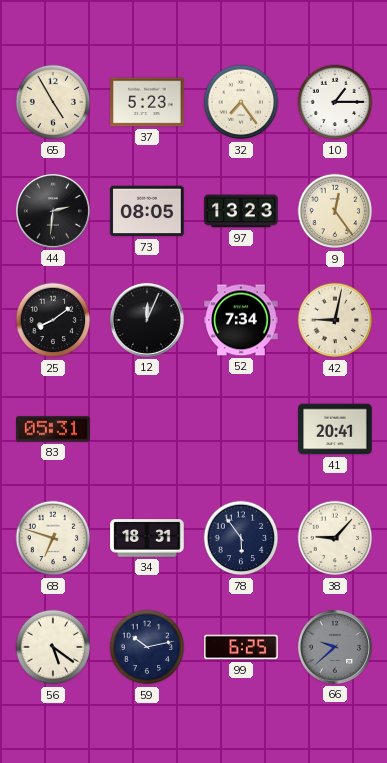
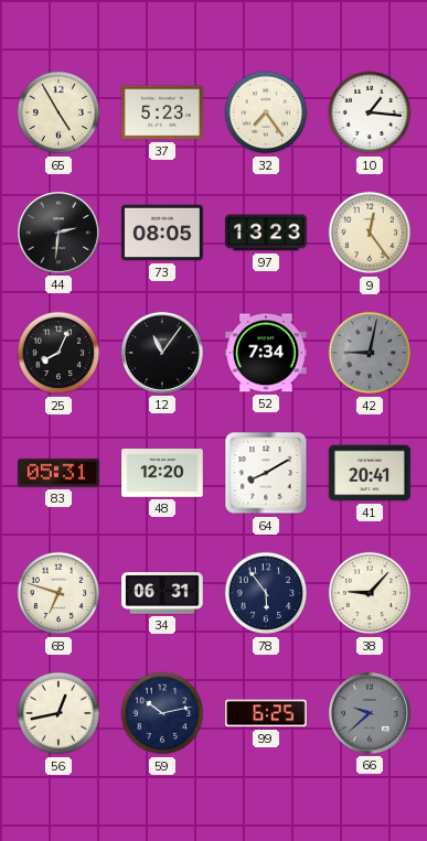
10: 1:15 -> 1:16
25: 8:09 -> 8:04
12: 12:04 -> 11:06
42 dial: cream -> grey
48: none -> 12:20
64: none -> 8:10
34: 18:31 -> 06:31
56: 5:21 -> 12:43
